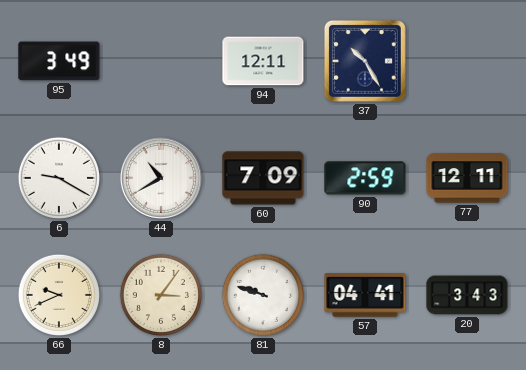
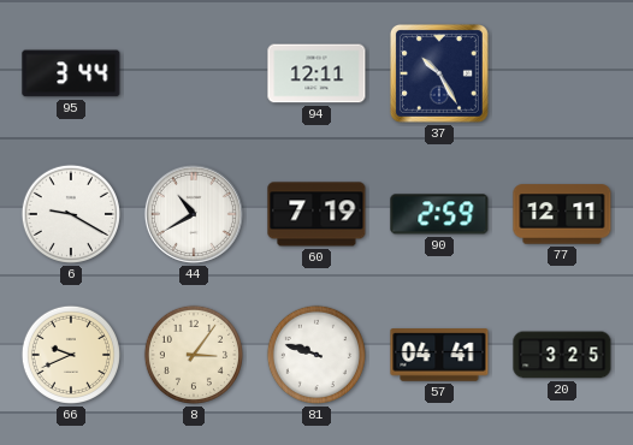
95: 3:49 -> 3:44
60: 7:09 -> 7:19
20: 3:43 -> 3:25
